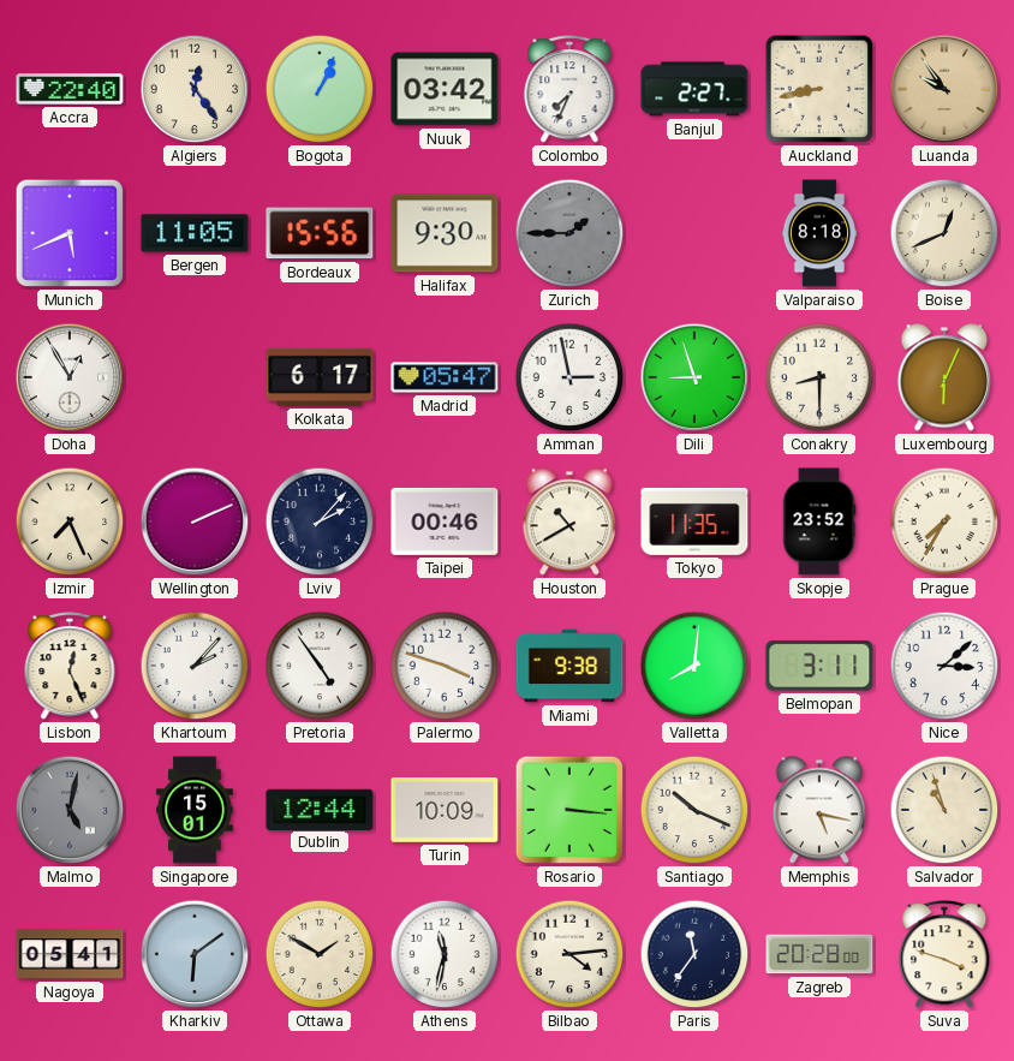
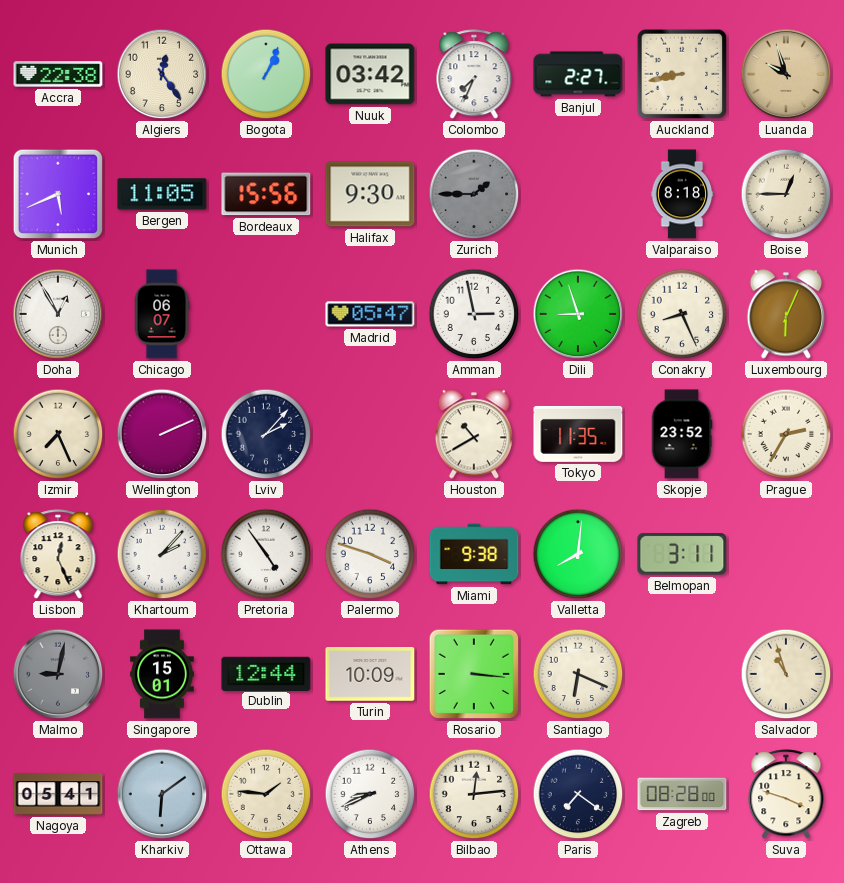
Accra: 22:40 -> 22:38
Luanda: 9:54 -> 9:57
Boise: 12:41 -> 12:45
Chicago: none -> 06:07
Kolkata: 6:17 -> none
Conakry: 8:30 -> 8:26
Taipei: 00:46 -> none
Prague: 7:35 -> 2:35
Nice: 3:08 -> none
Malmo: 5:02 -> 9:02
Santiago: 10:19 -> 6:19
Memphis: 5:17 -> none
Ottawa: 1:50 -> 1:46
Athens: 11:32 -> 8:41
Bilbao: 4:14 -> 12:14
Paris: 11:36 -> 7:21
Zagreb: 20:28 -> 08:28
